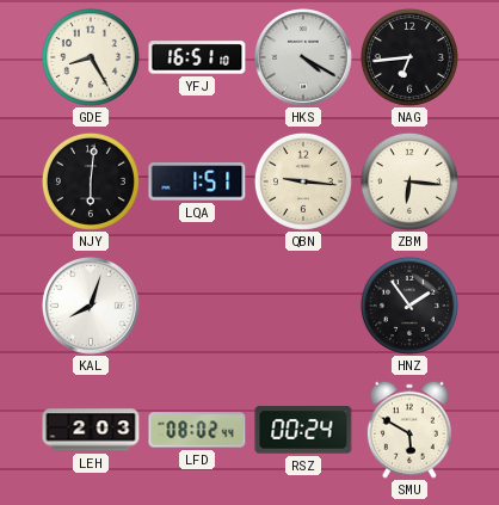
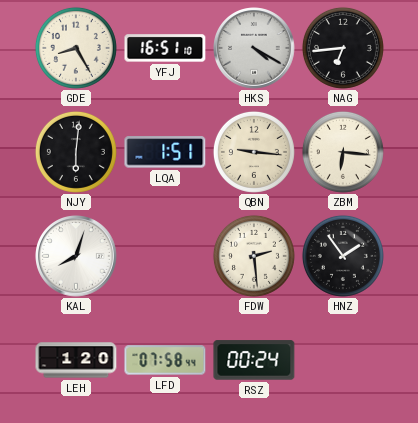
FDW: none -> 2:29
LEH: 2:03 -> 1:20
LFD: 08:02 -> 07:58
SMU: 5:50 -> none
